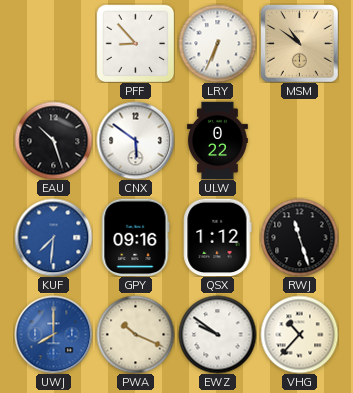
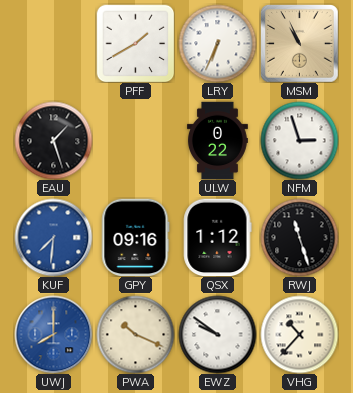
PFF: 8:53 -> 1:40
MSM: 10:51 -> 10:56
EAU: 10:27 -> 1:27
CNX: 5:51 -> none
NFM: none -> 2:57
